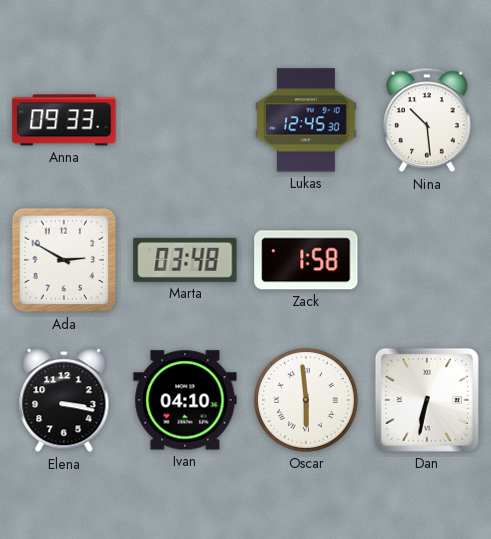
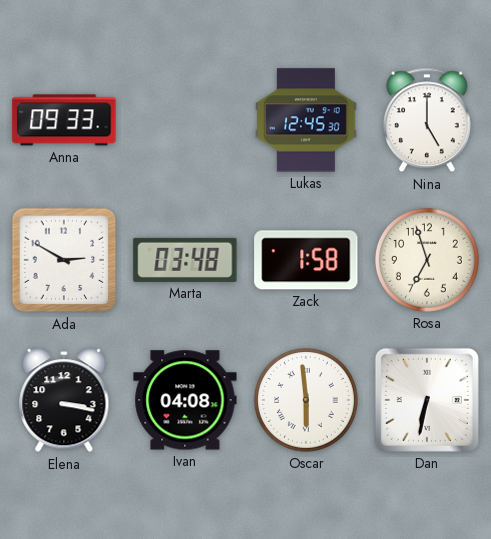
Nina: 10:29 -> 5:00
Rosa: none -> 6:57
Ivan: 04:10 -> 04:08
